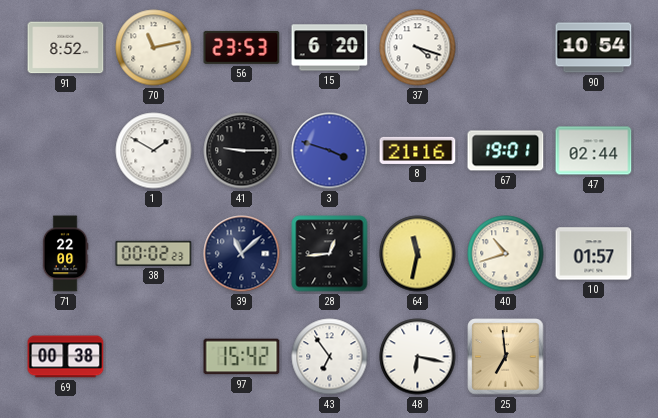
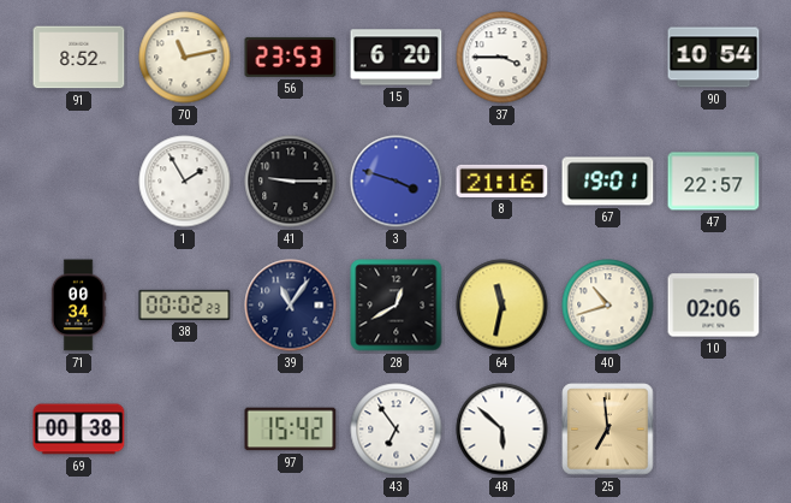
37: 4:18 -> 3:45
1: 1:50 -> 1:55
47: 02:44 -> 22:57
71: 22:00 -> 00:34
39: 11:08 -> 11:06
28: 12:44 -> 12:40
10: 01:57 -> 02:06
48: 6:17 -> 5:52
